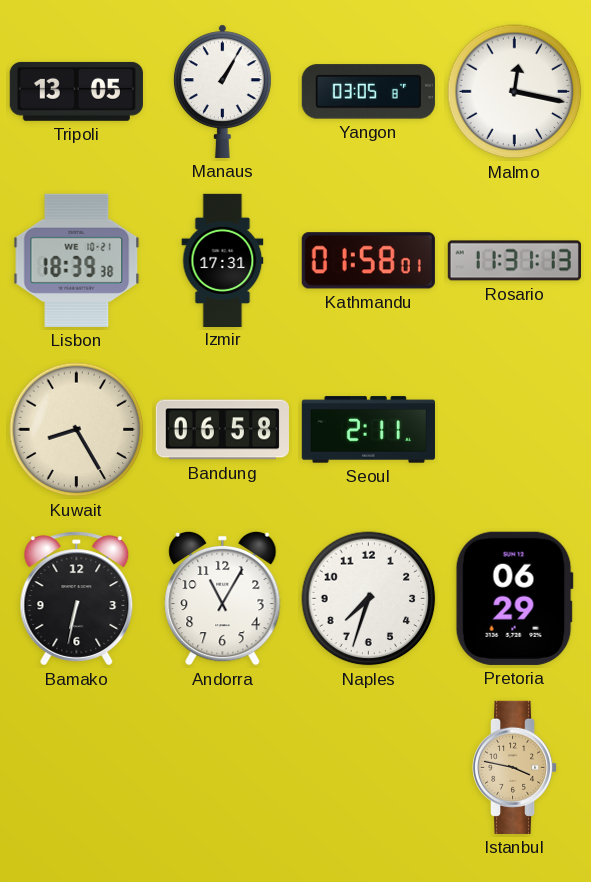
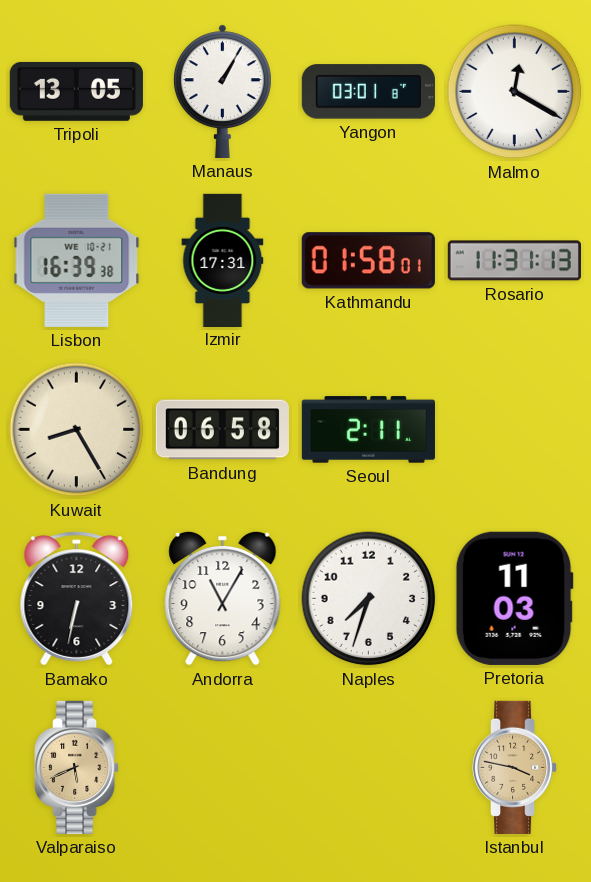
Yangon: 03:05 -> 03:01
Malmo: 12:17 -> 12:20
Lisbon: 18:39 -> 16:39
Pretoria: 06:29 -> 11:03
Valparaiso: none -> 5:41
